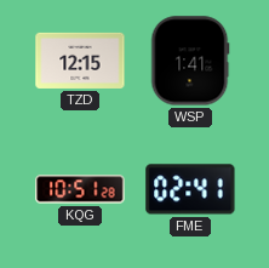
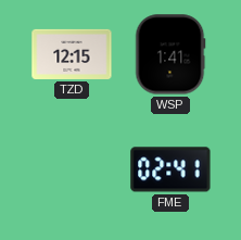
KQG: 10:51 -> none
